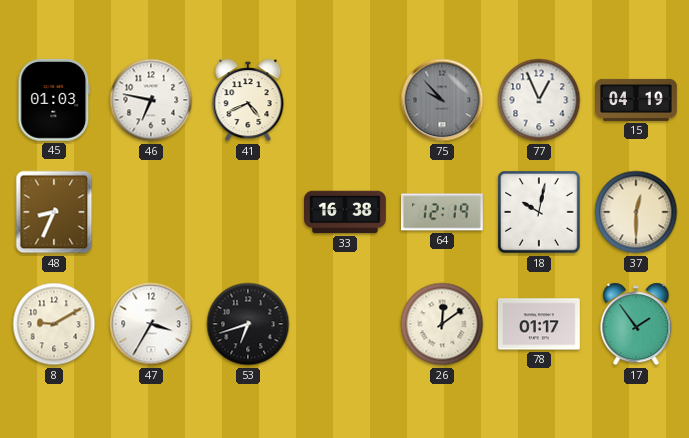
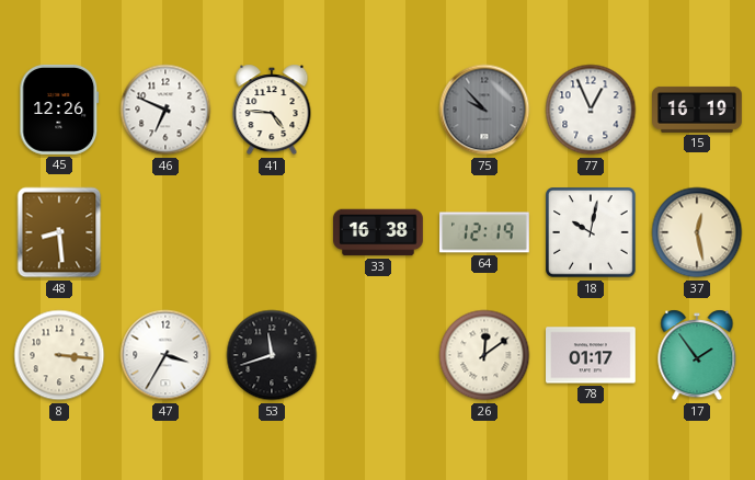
45: 01:03 -> 12:26
46: 6:47 -> 6:49
41: 4:41 -> 4:46
15: 04:19 -> 16:19
48: 8:34 -> 8:29
37: 12:30 -> 12:28
8: 9:10 -> 3:16
53: 6:42 -> 11:42
